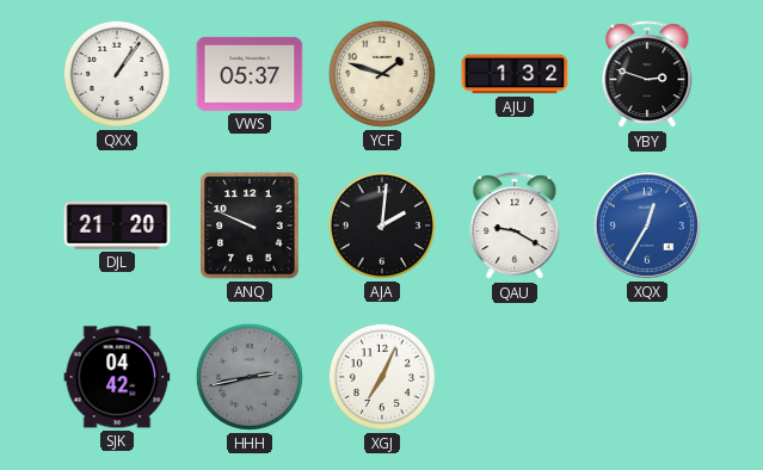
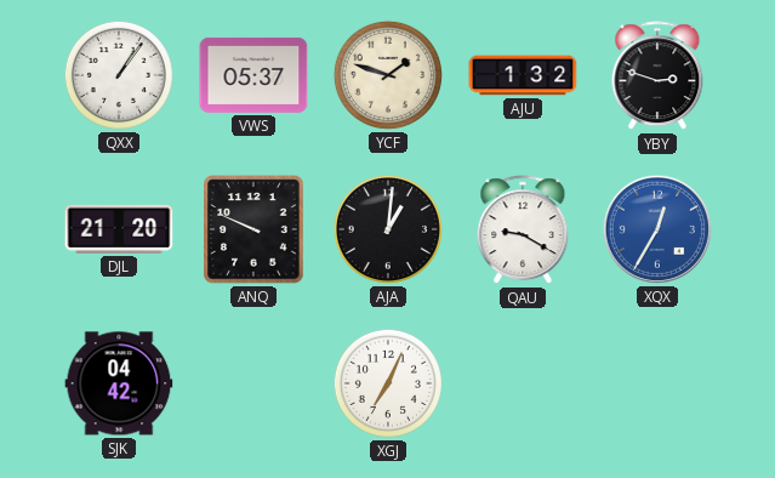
AJA: 2:01 -> 1:01
HHH: 2:43 -> none
